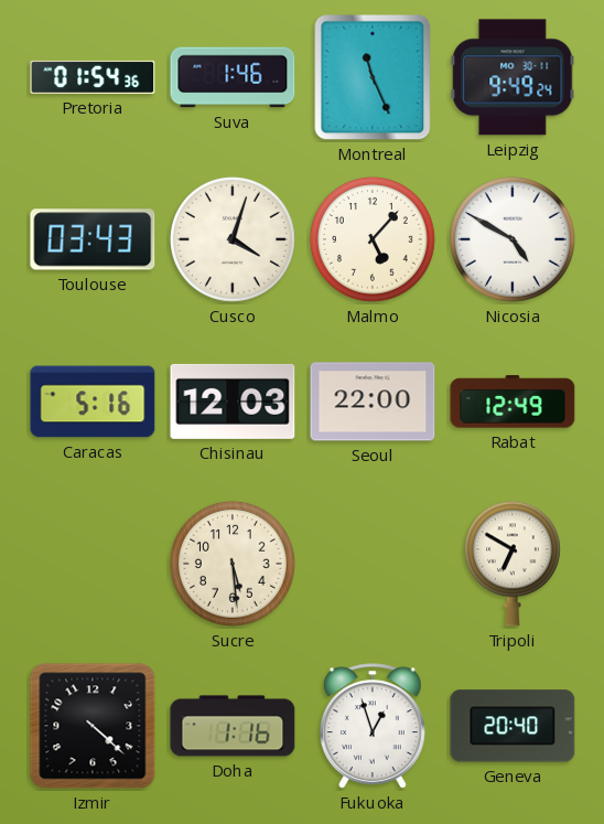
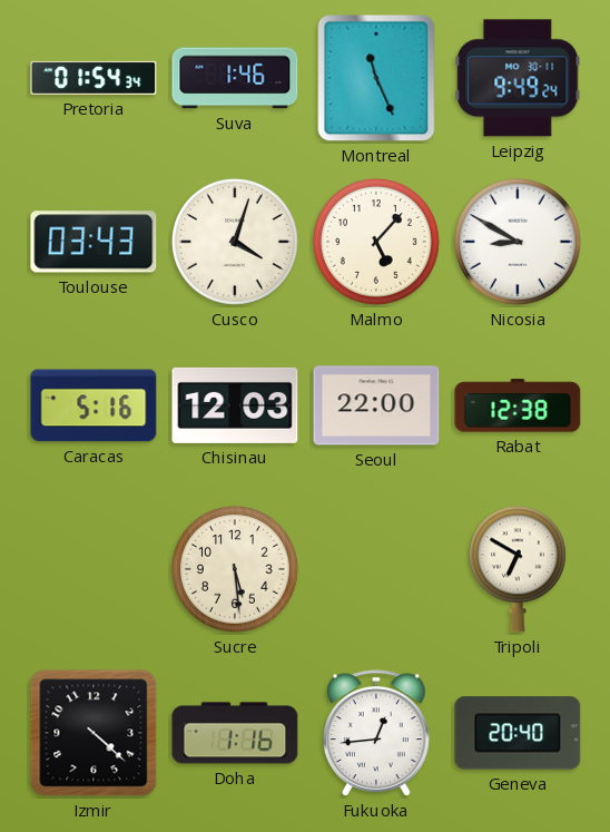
Pretoria: 01:54:36 -> 01:54:34
Nicosia: 4:50 -> 8:50
Rabat: 12:49 -> 12:38
Fukuoka: 12:57 -> 12:44
